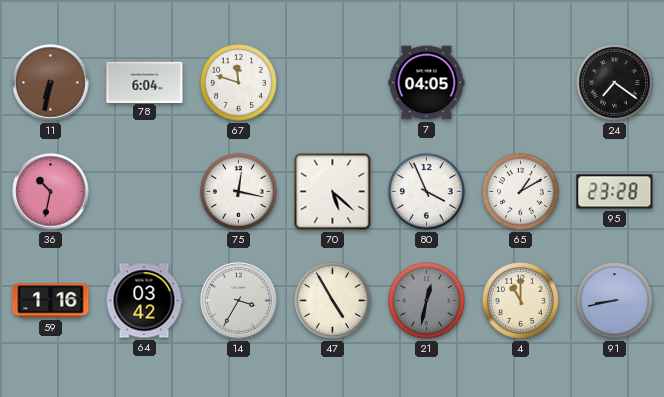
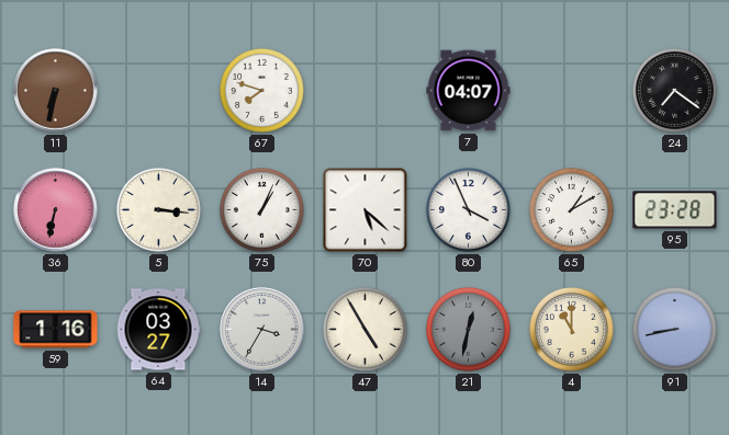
78: 6:04 -> none
67: 11:48 -> 7:48
7: 04:05 -> 04:07
36: 10:32 -> 6:32
5: none -> 3:16
75: 12:17 -> 1:04
64: 03:42 -> 03:27
